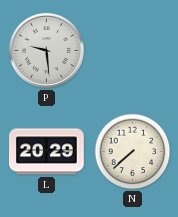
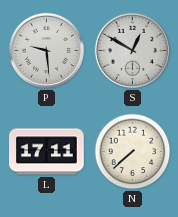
S: none -> 12:50
L: 20:29 -> 17:11
